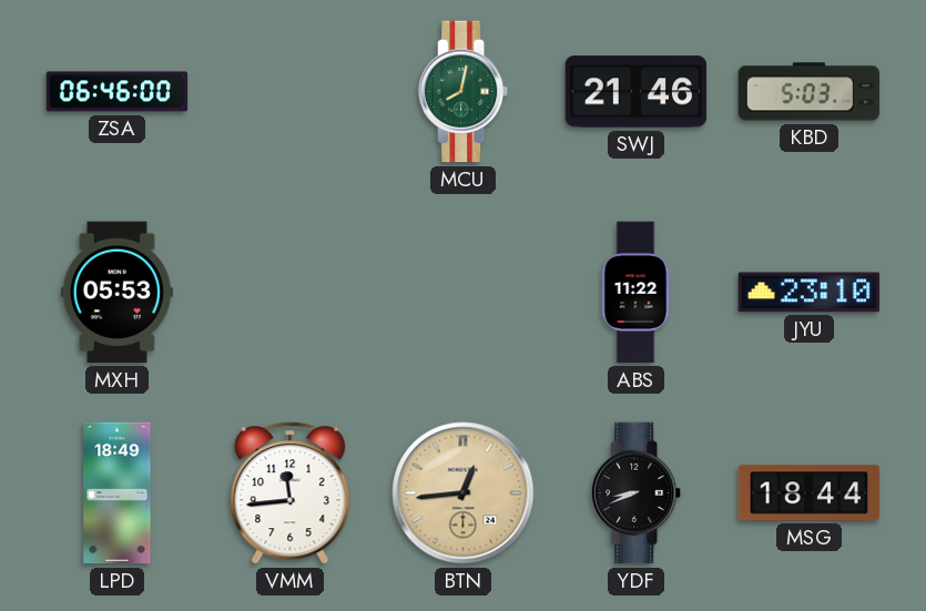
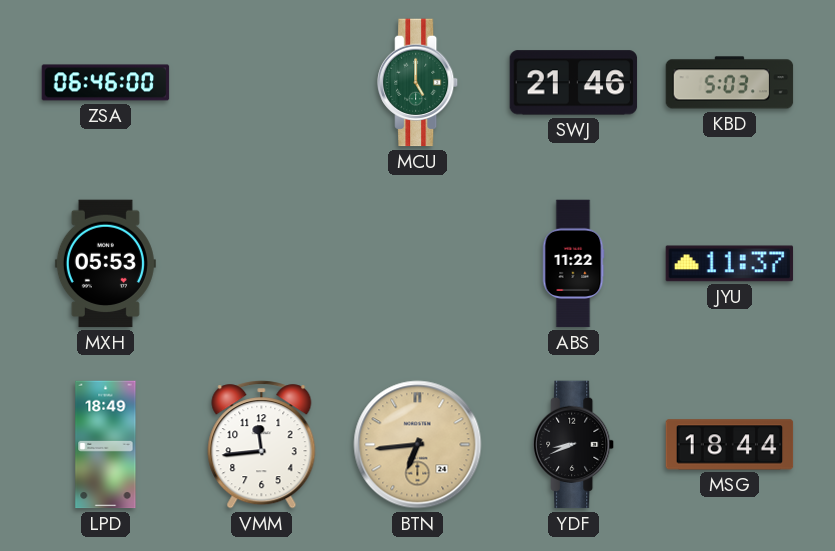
MCU: 8:02 -> 5:00
JYU: 23:10 -> 11:37
BTN: 12:44 -> 6:44
